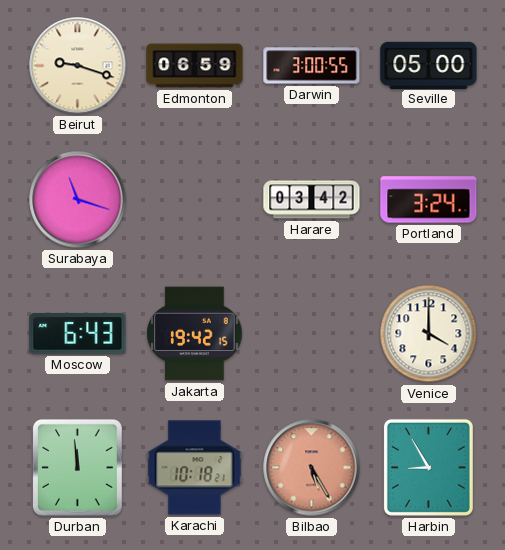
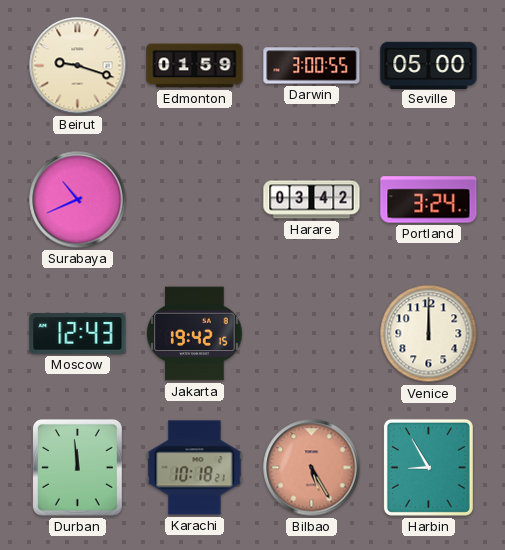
Edmonton: 06:59 -> 01:59
Surabaya: 11:18 -> 10:41
Moscow: 6:43 -> 12:43
Venice: 4:00 -> 12:00
